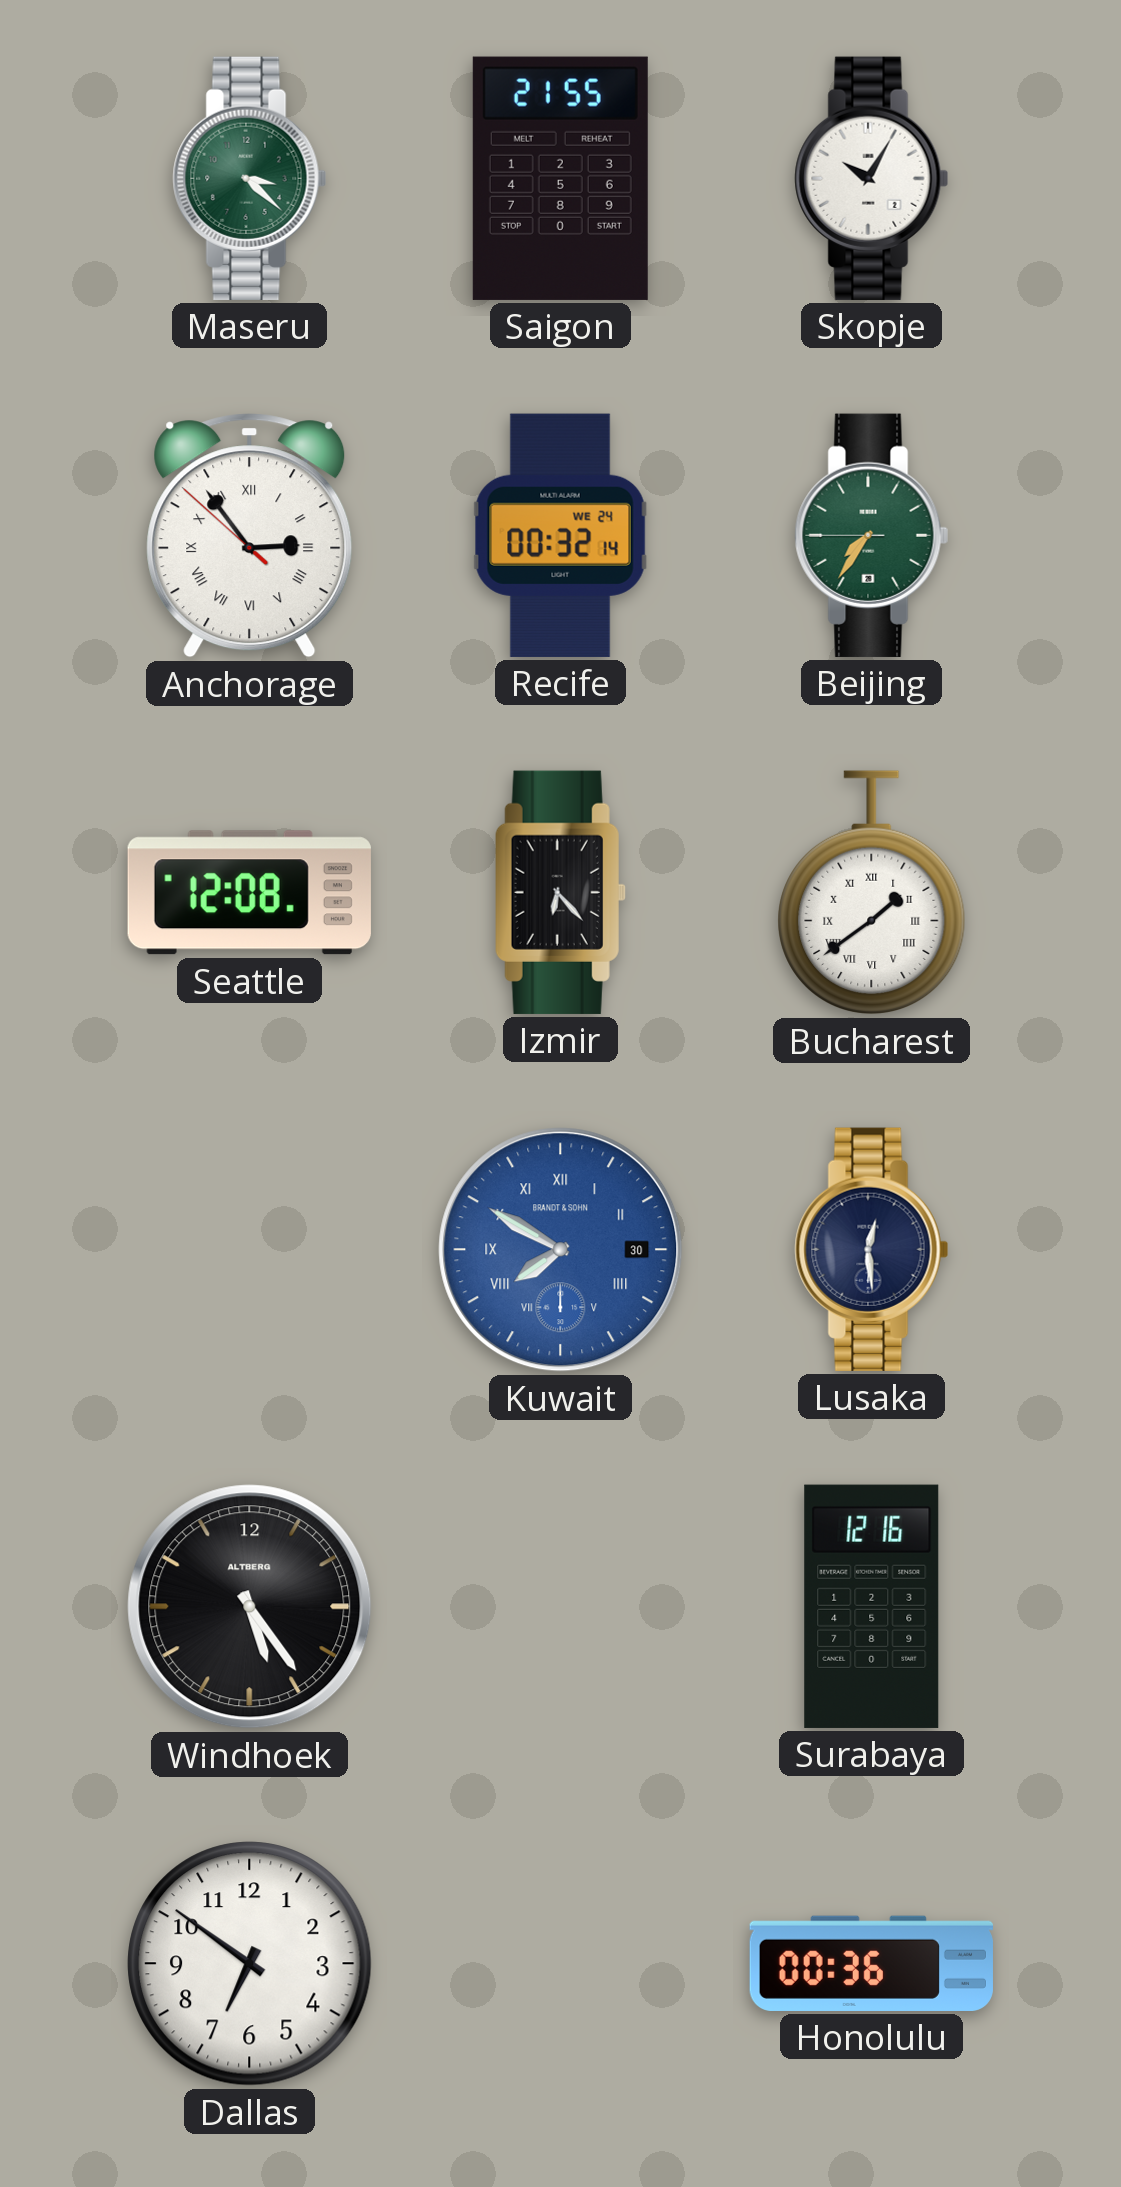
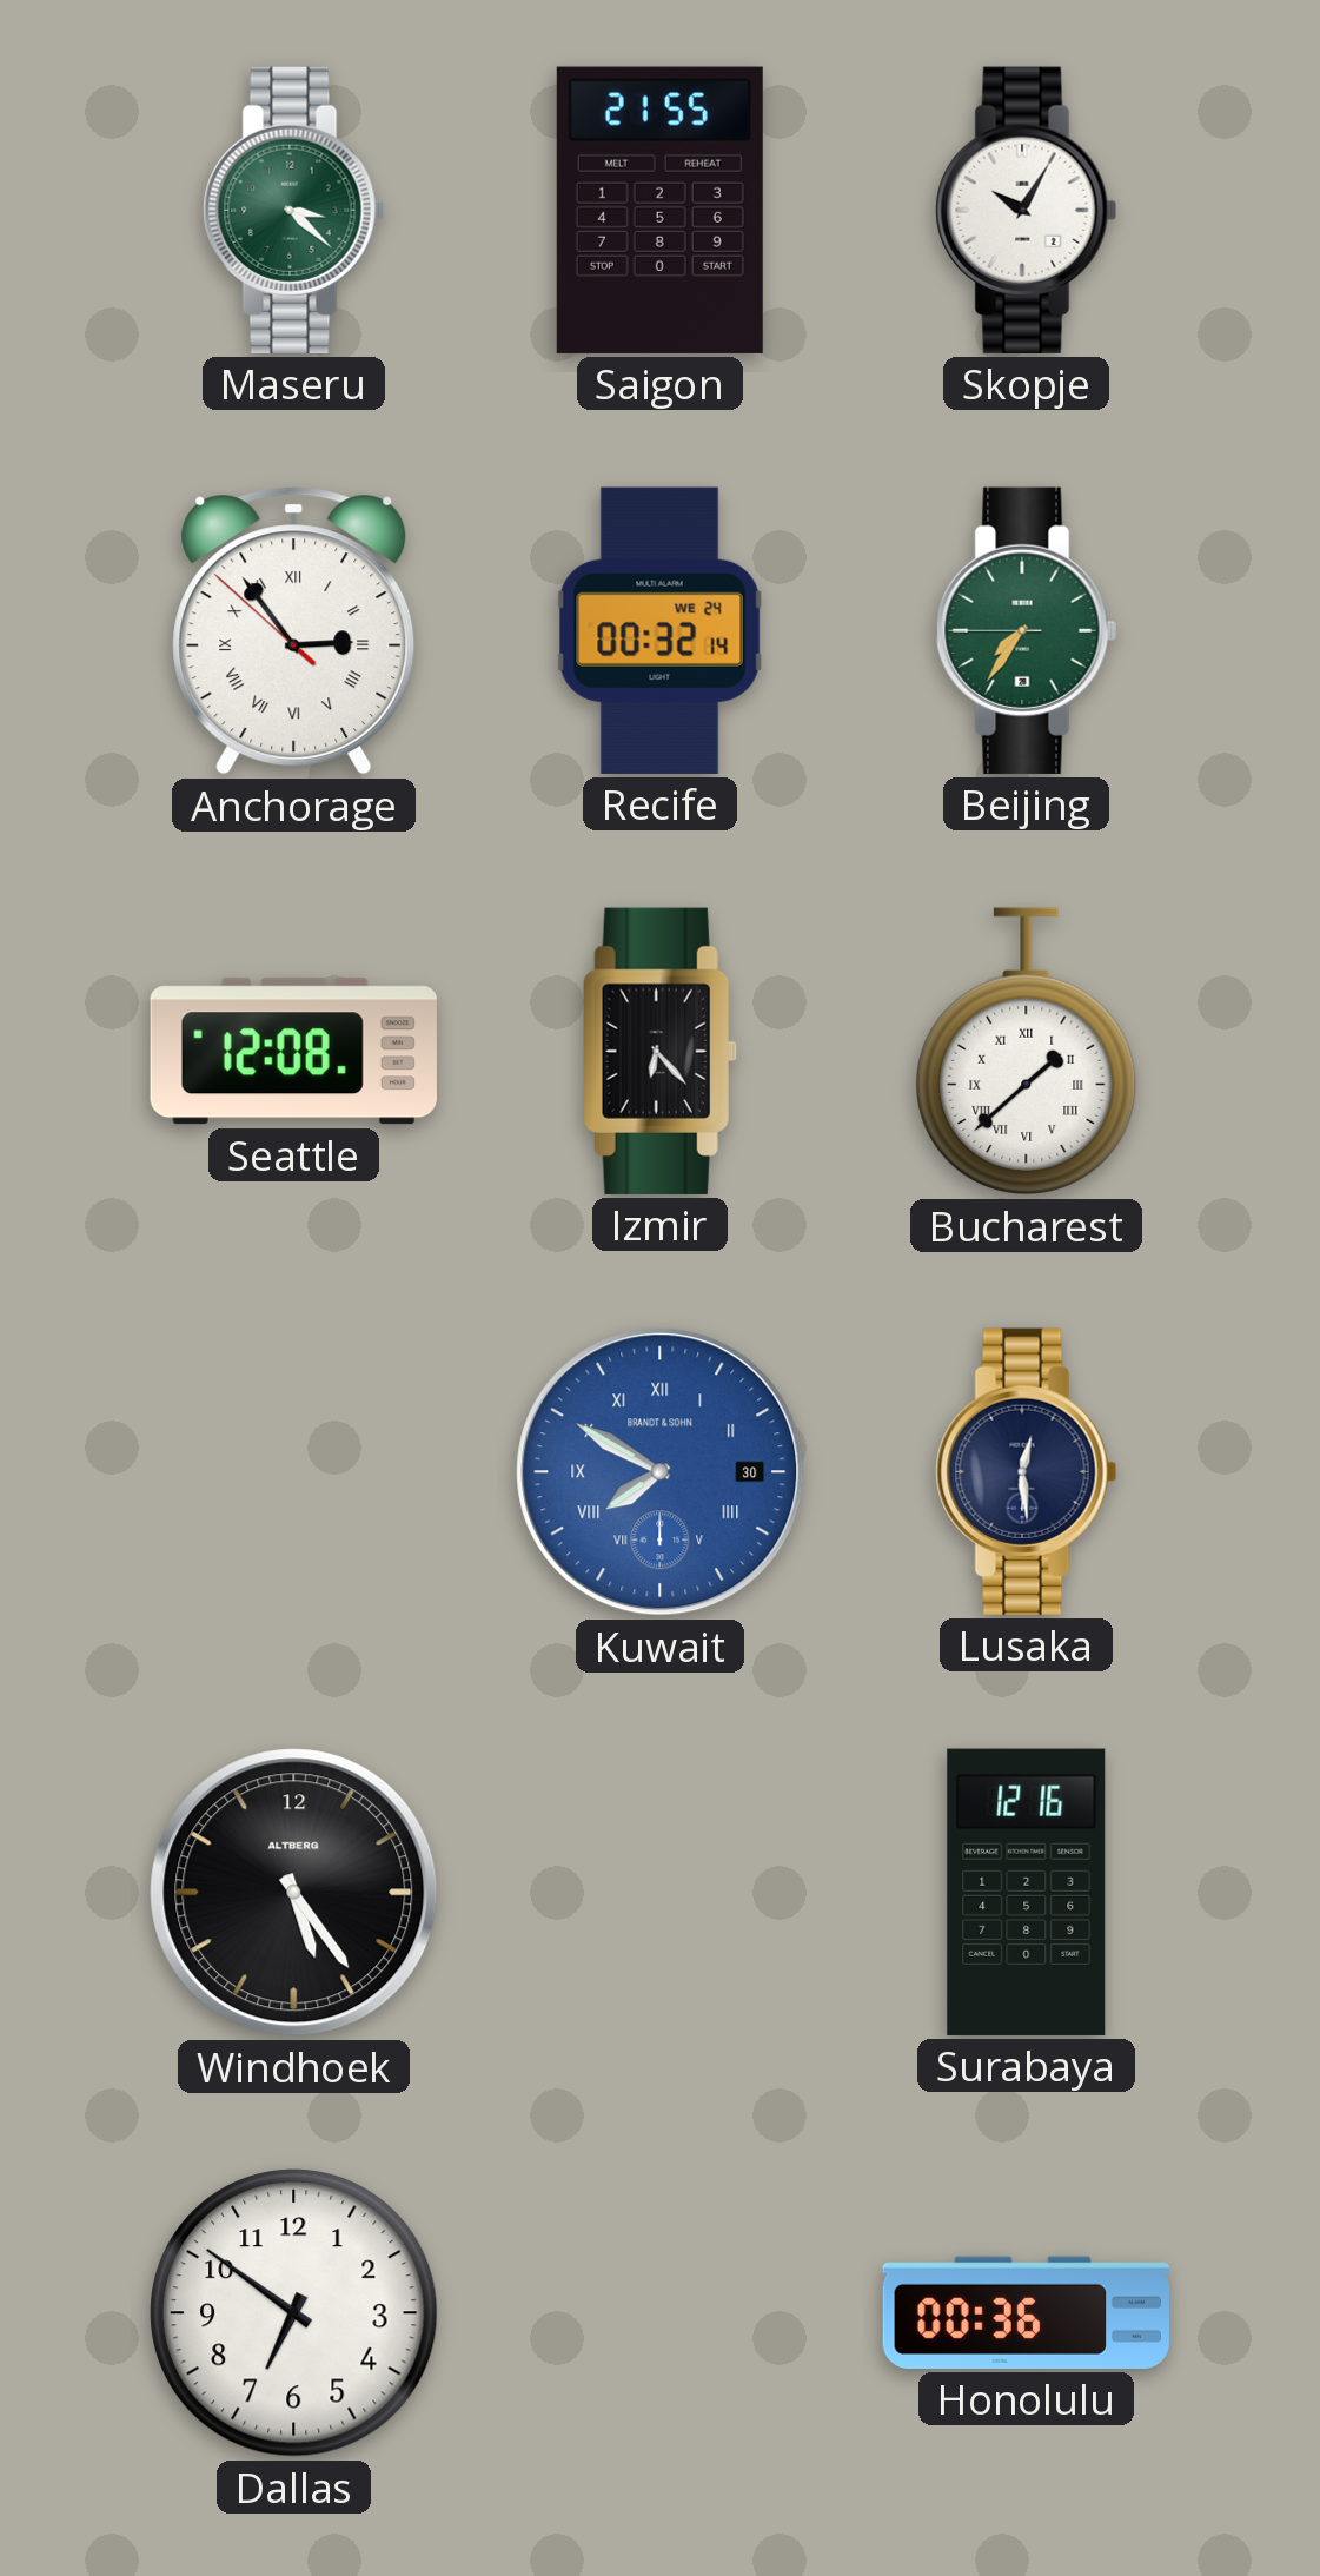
Bucharest: 1:39 -> 1:38
